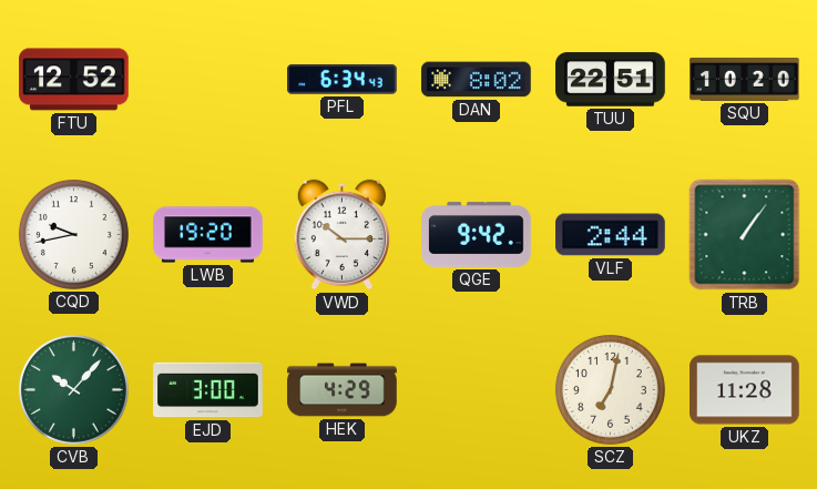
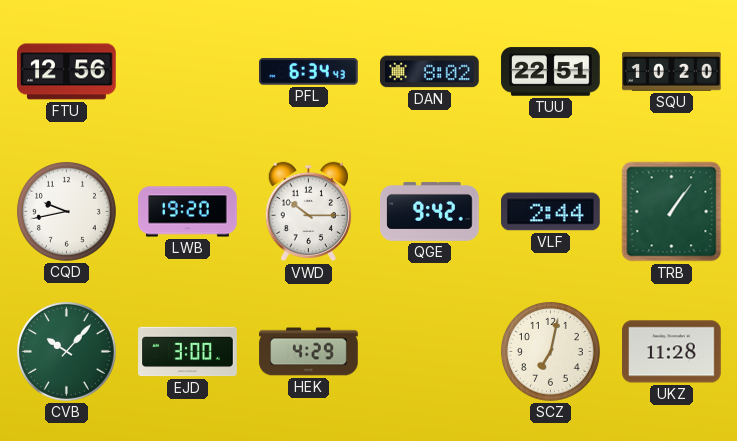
FTU: 12:52 -> 12:56
